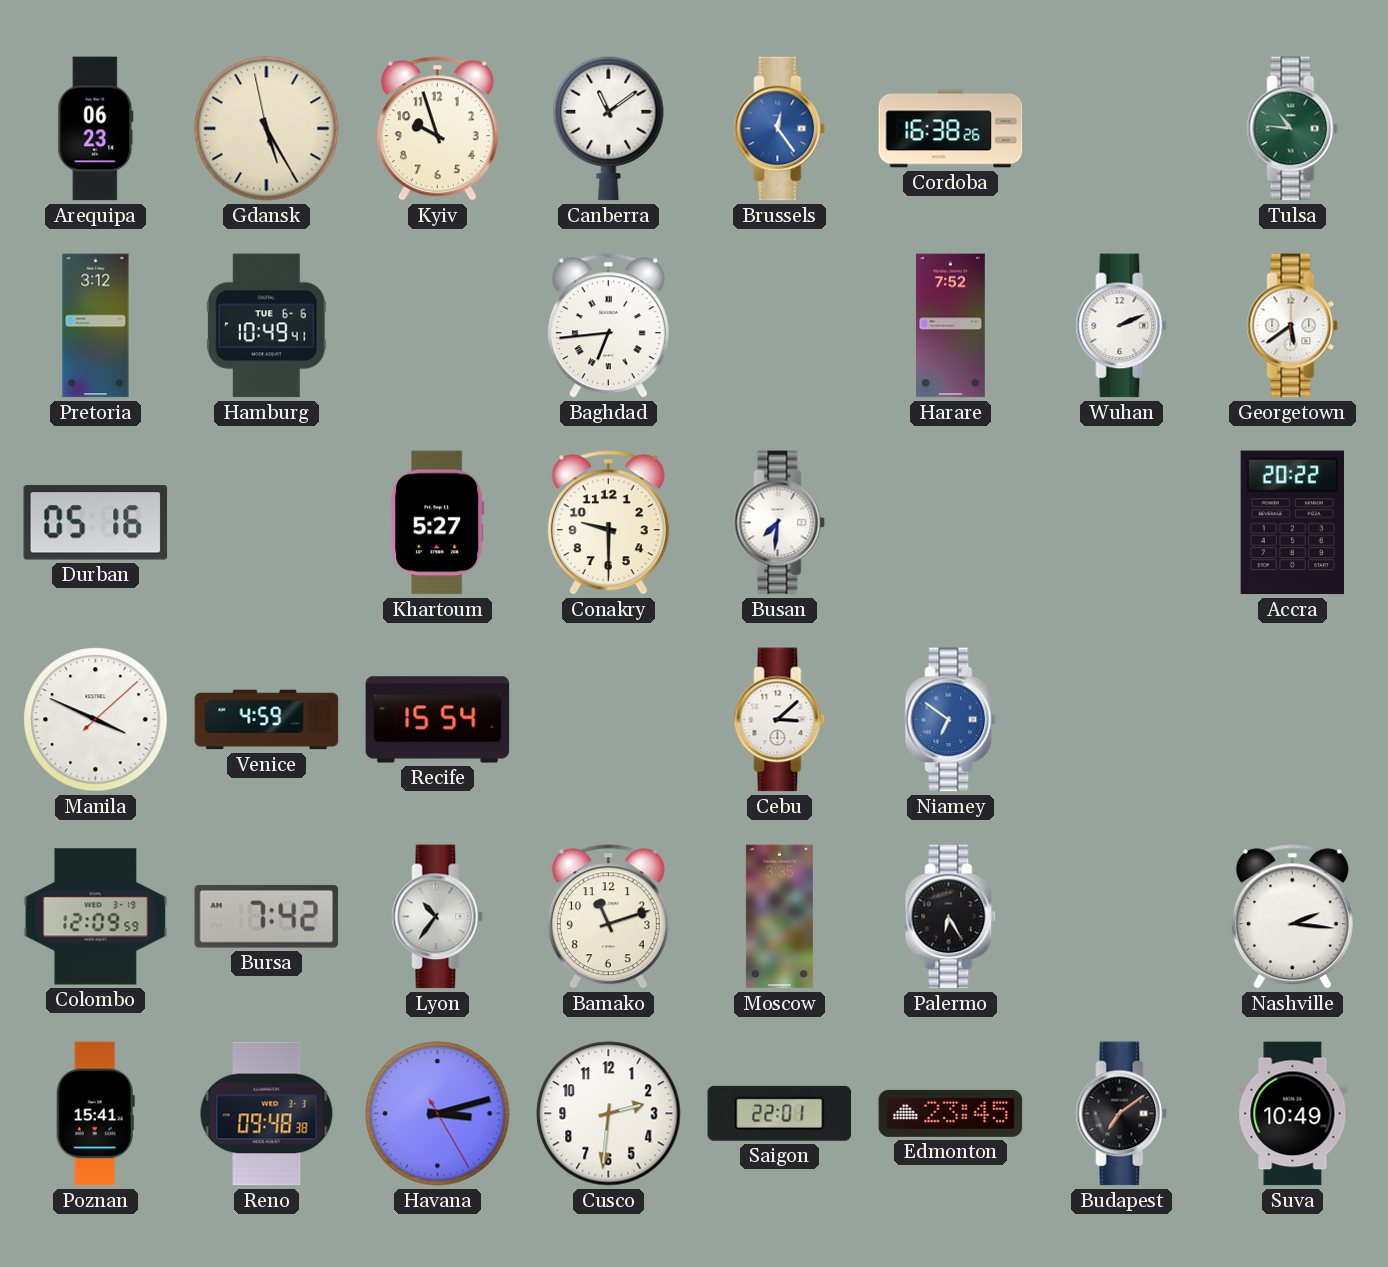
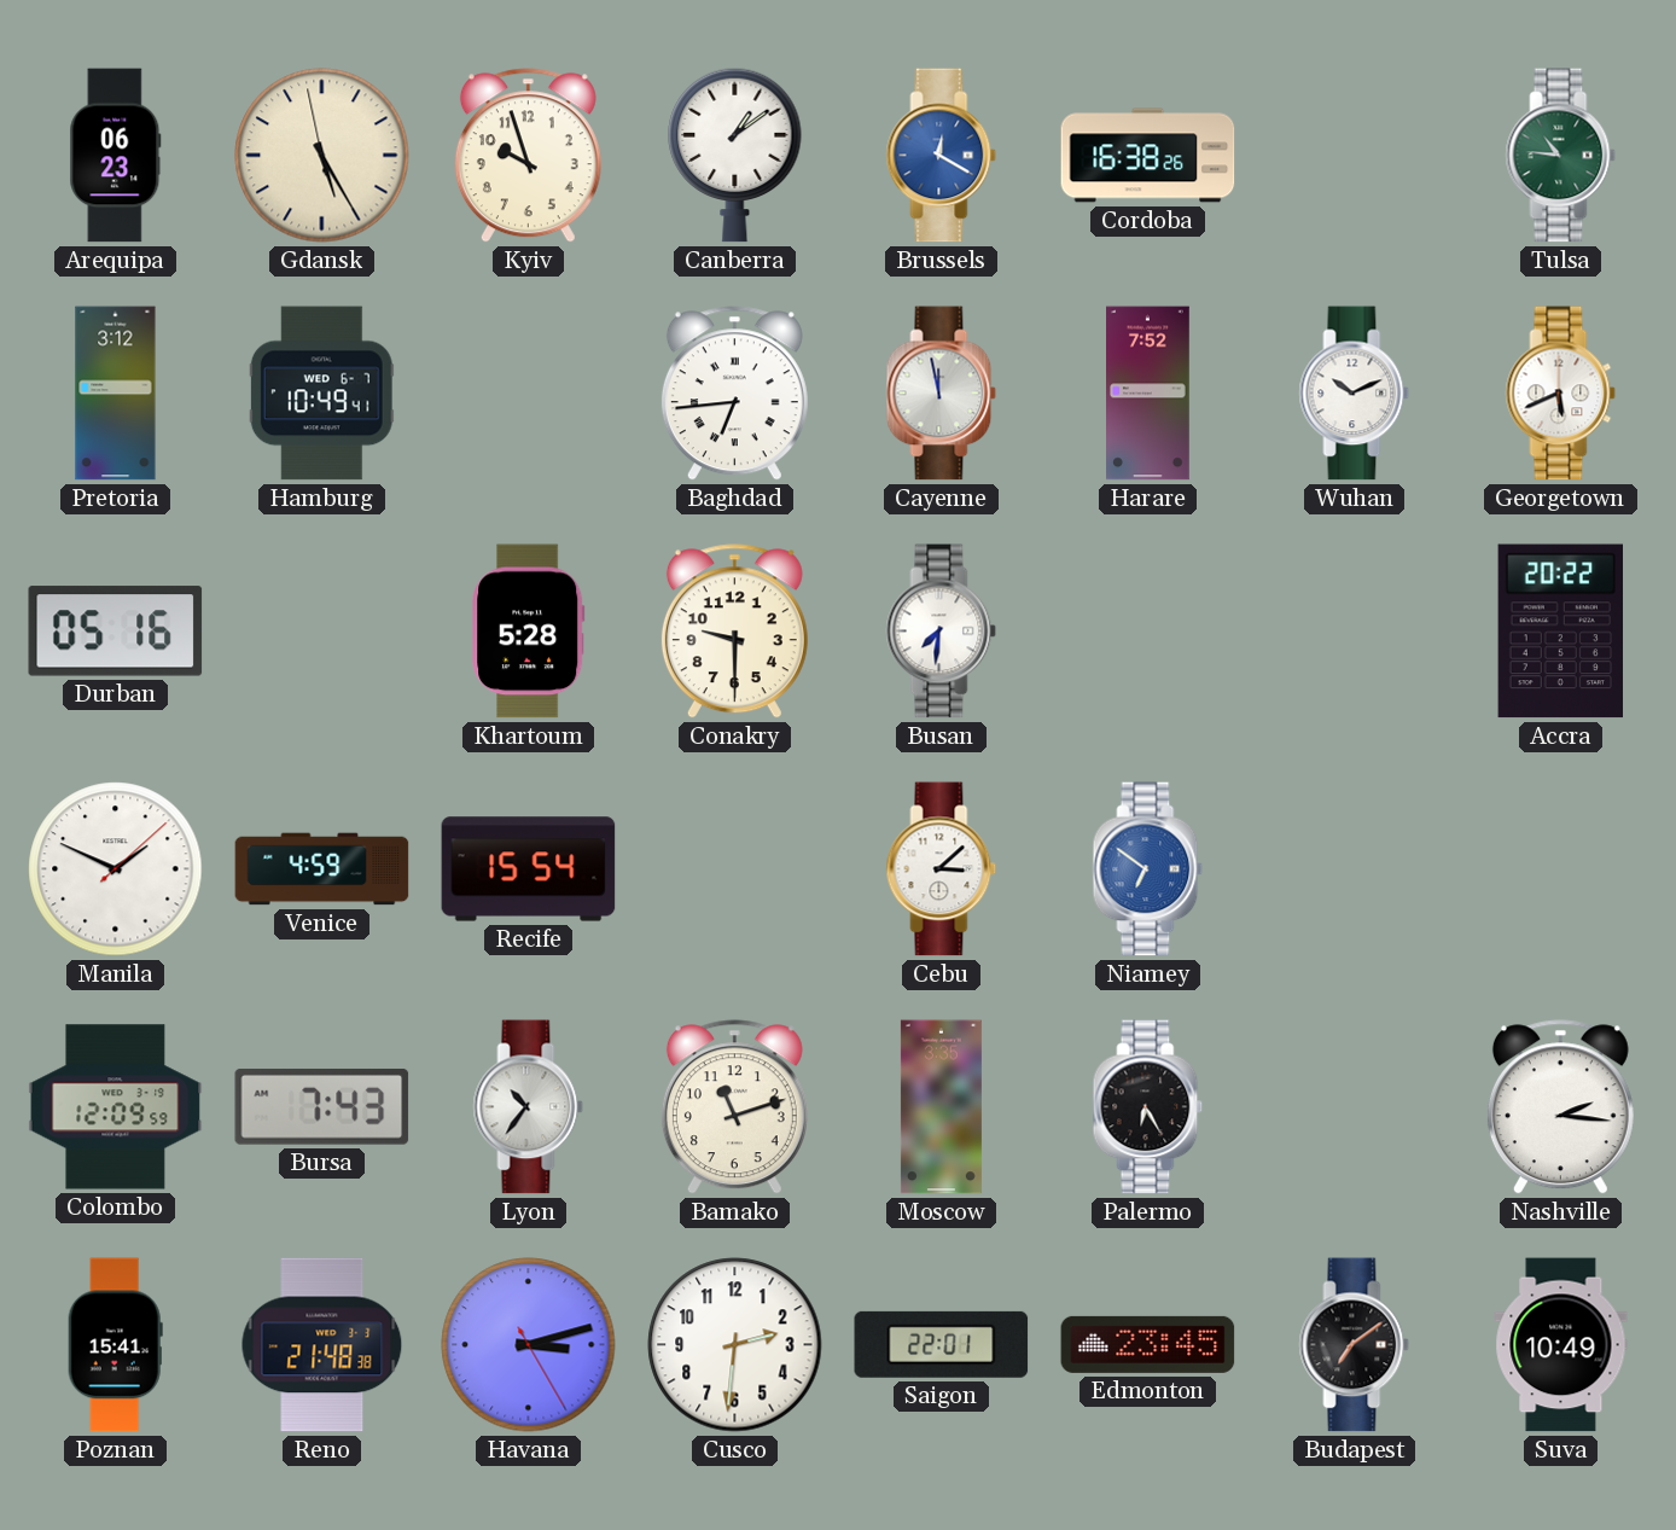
Canberra: 11:09 -> 1:09
Brussels: 12:24 -> 12:20
Hamburg date: TUE 6-6 -> WED 6-7
Cayenne: none -> 11:58
Wuhan: 2:11 -> 10:11
Georgetown: 5:39 -> 5:41
Khartoum: 5:27 -> 5:28
Manila: 3:49 -> 1:49
Bursa: 7:42 -> 7:43
Reno: 09:48 -> 21:48
